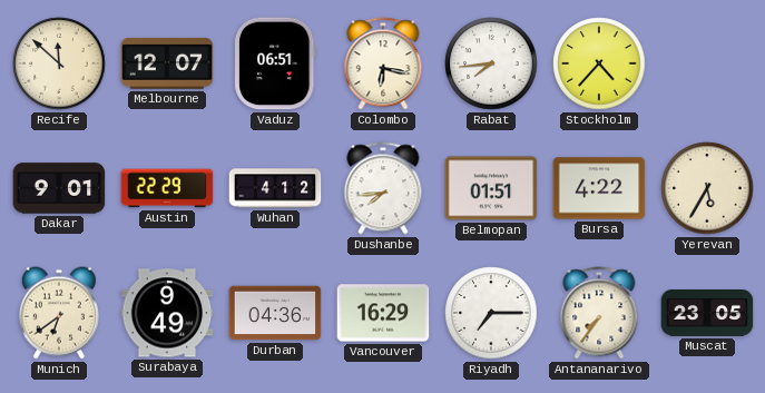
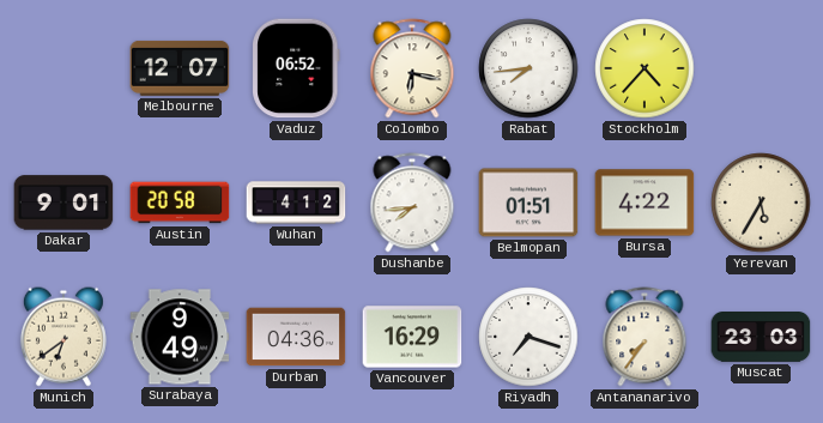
Recife: 11:52 -> none
Vaduz: 06:51 -> 06:52
Austin: 22:29 -> 20:58
Riyadh: 7:15 -> 7:18
Muscat: 23:05 -> 23:03
